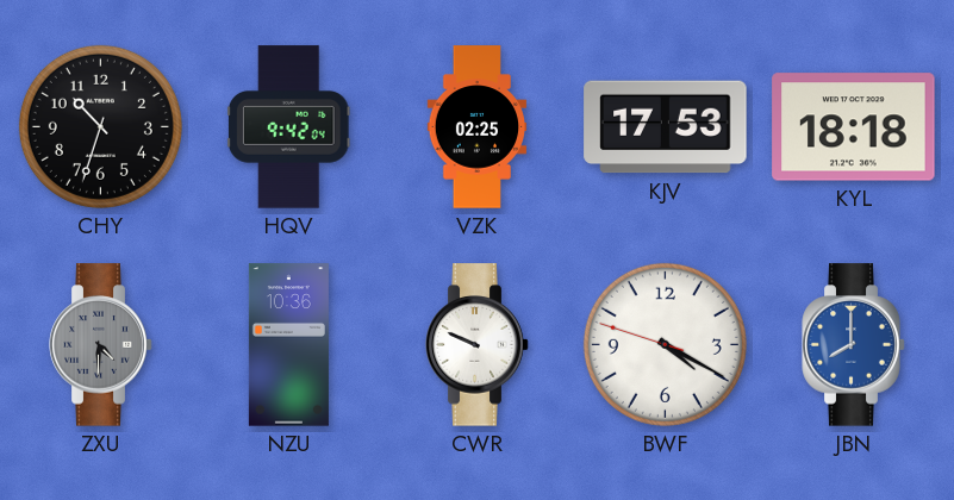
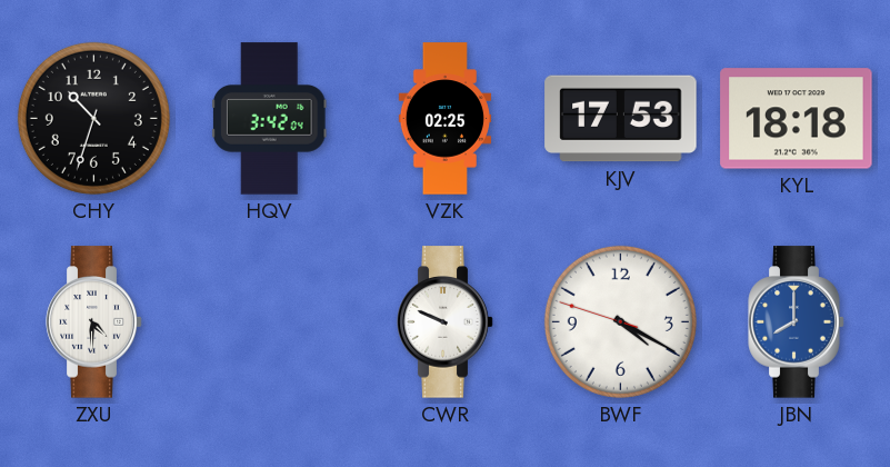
HQV: 9:42 -> 3:42
ZXU dial: grey -> white
NZU: 10:36 -> none
